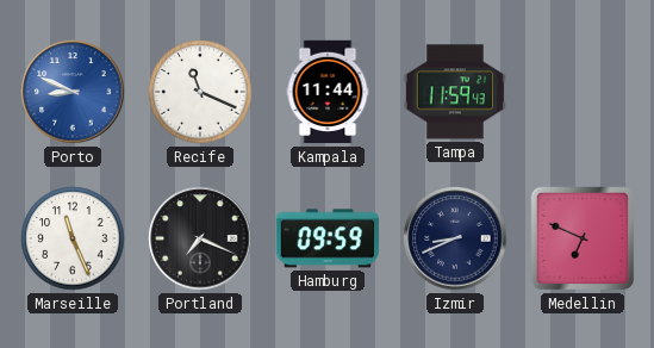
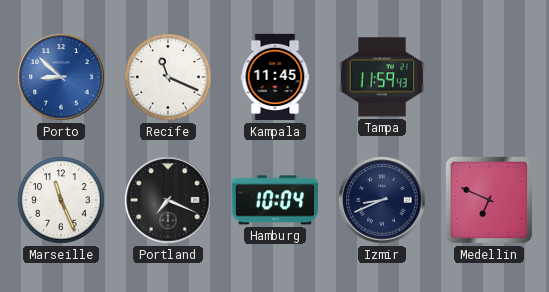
Porto: 8:49 -> 8:52
Kampala: 11:44 -> 11:45
Hamburg: 09:59 -> 10:04
